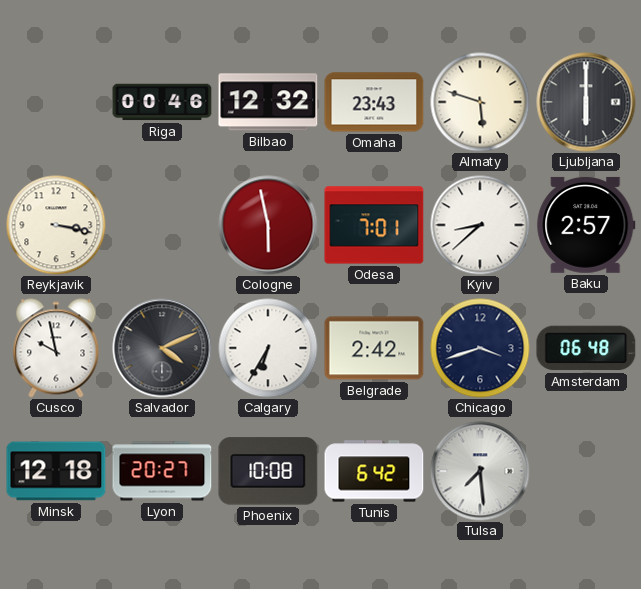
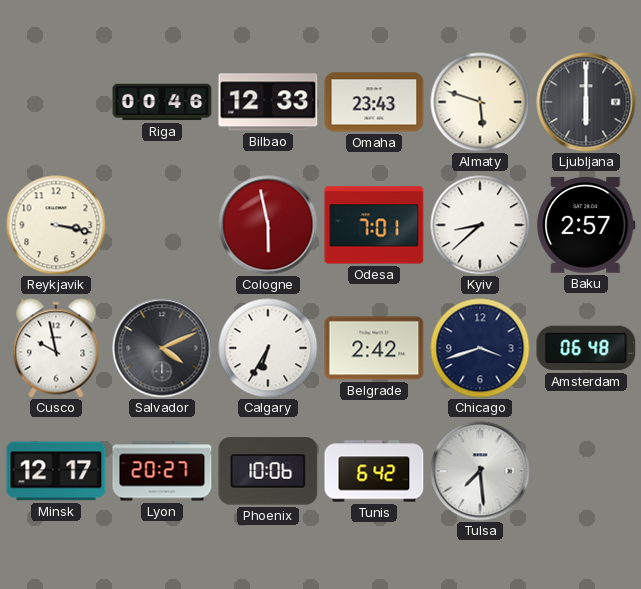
Bilbao: 12:32 -> 12:33
Minsk: 12:18 -> 12:17
Phoenix: 10:08 -> 10:06
